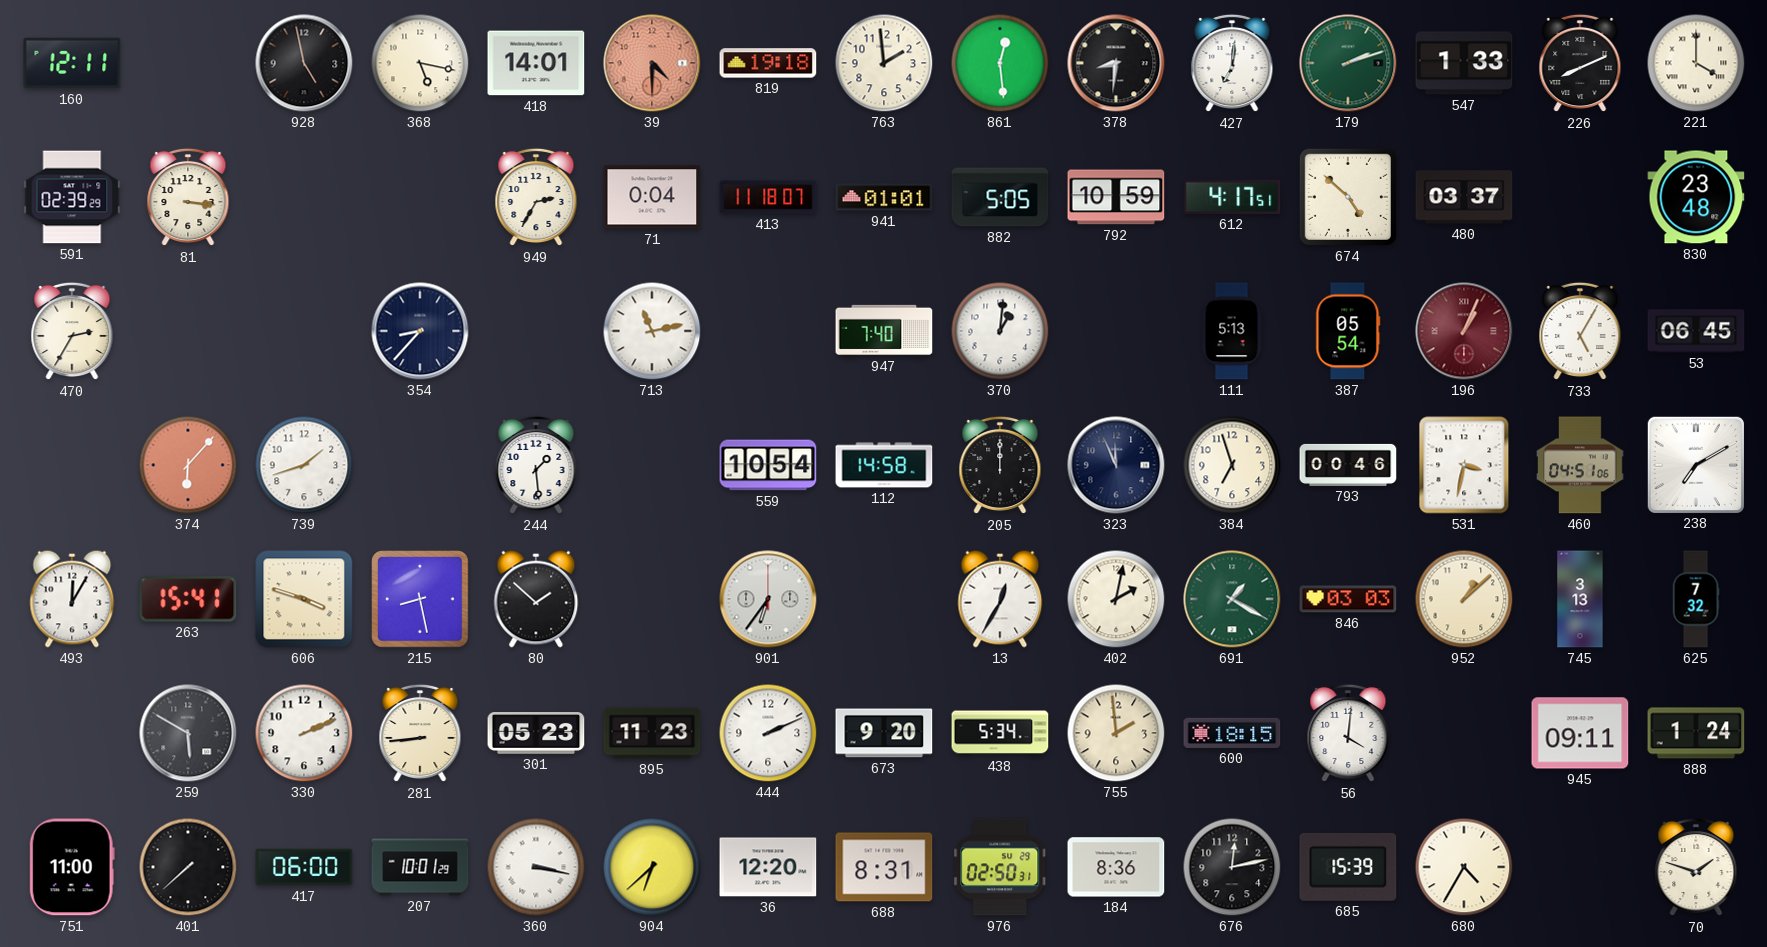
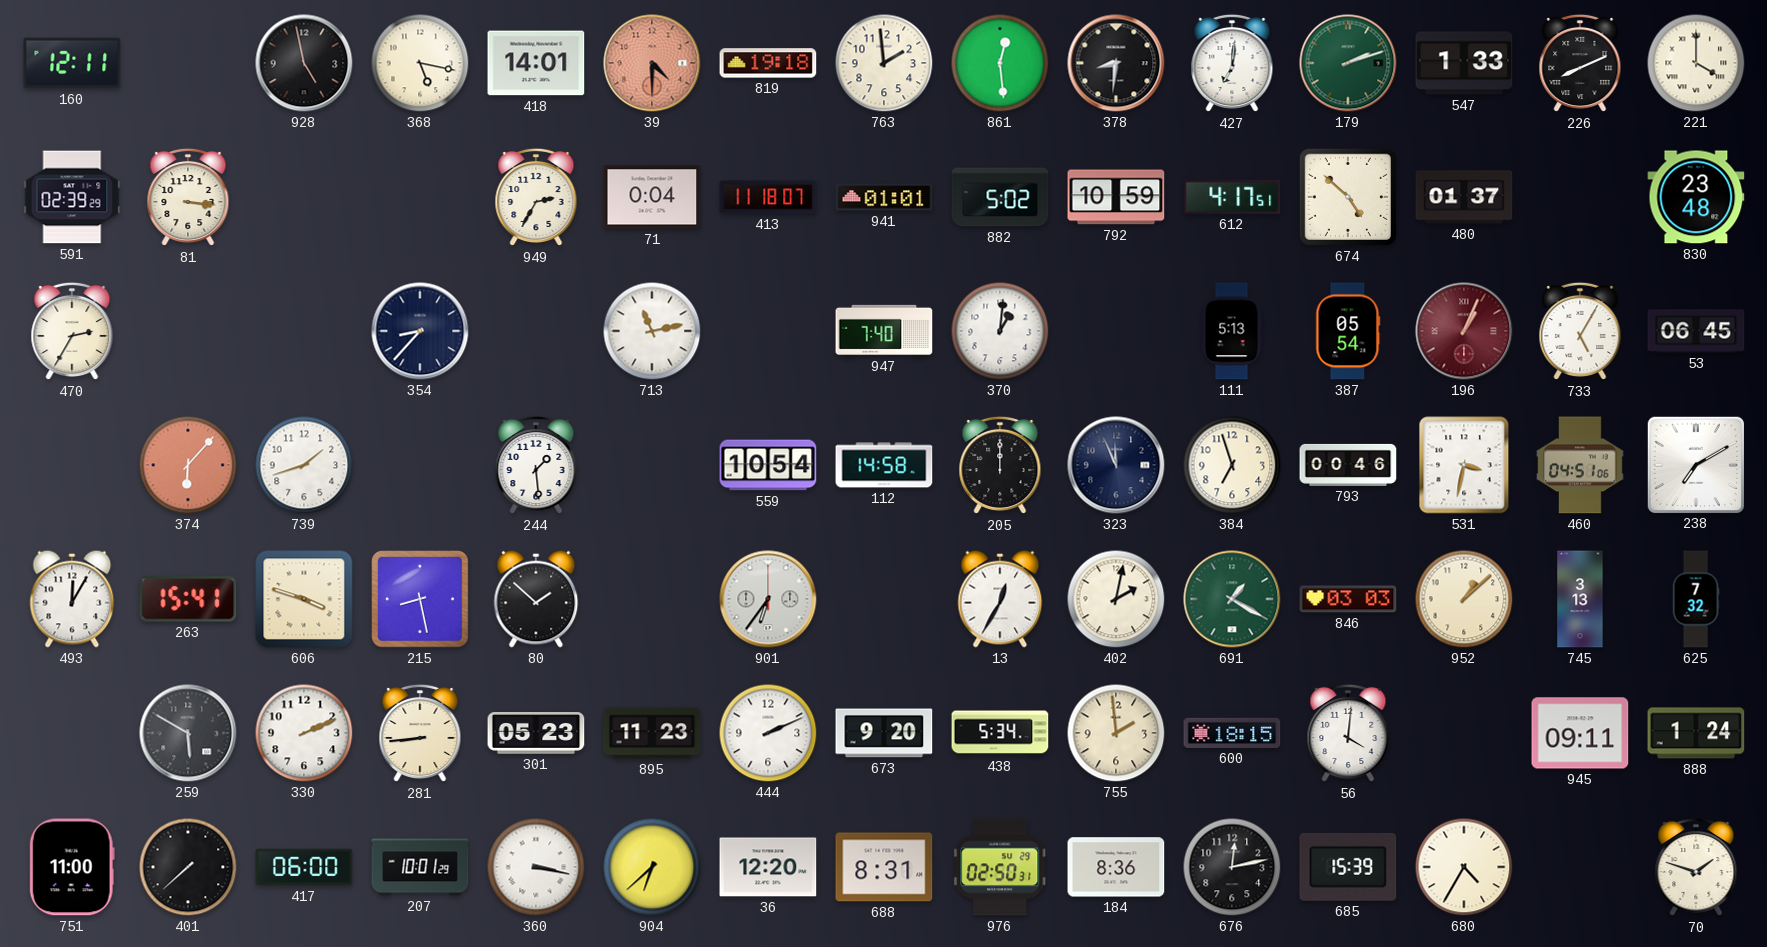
882: 5:05 -> 5:02
480: 03:37 -> 01:37
